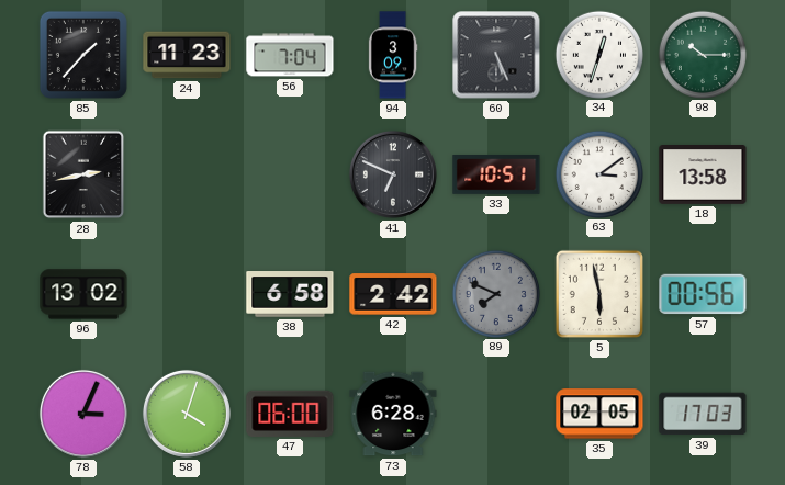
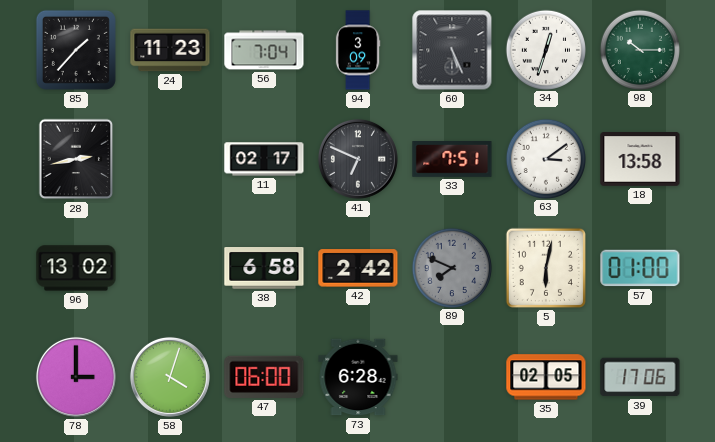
11: none -> 02:17
33: 10:51 -> 7:51
5: 5:58 -> 6:02
57: 00:56 -> 01:00
78: 3:04 -> 3:00
39: 17:03 -> 17:06
